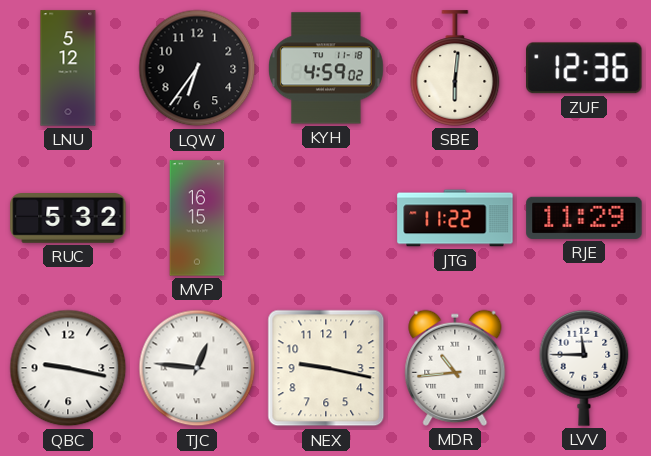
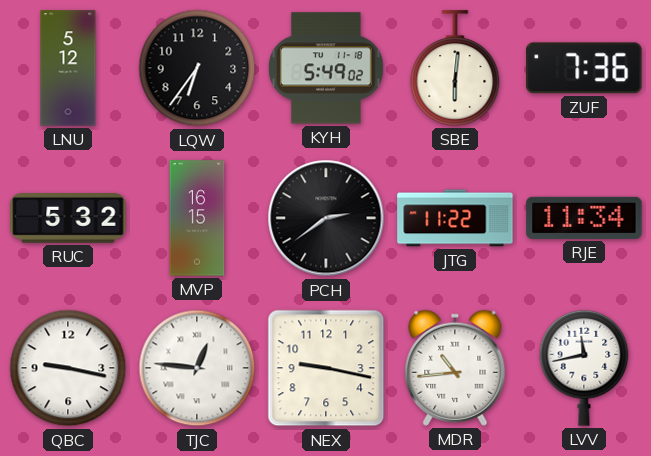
KYH: 4:59 -> 5:49
ZUF: 12:36 -> 7:36
PCH: none -> 2:39
RJE: 11:29 -> 11:34
LVV: 11:45 -> 11:43
